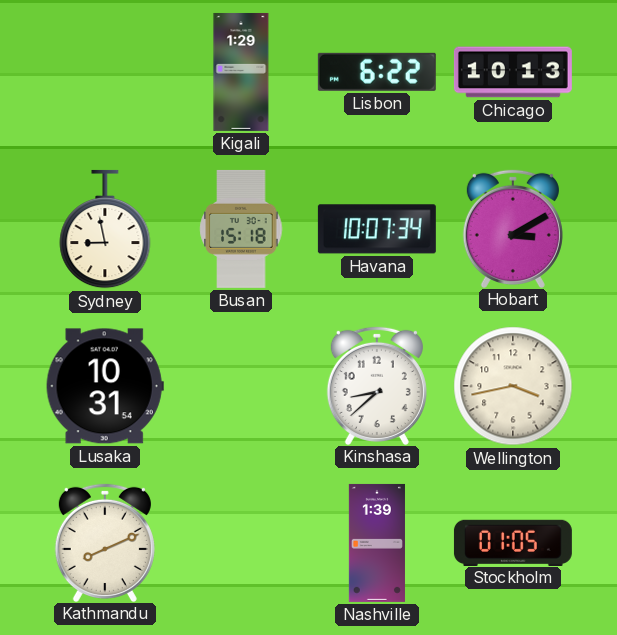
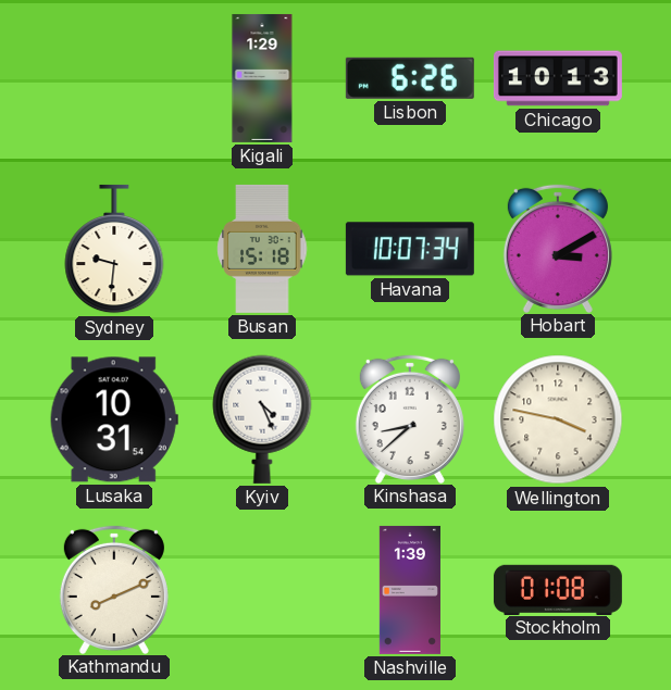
Lisbon: 6:22 -> 6:26
Sydney: 8:58 -> 9:31
Kyiv: none -> 4:26
Wellington: 3:43 -> 3:47
Stockholm: 01:05 -> 01:08
